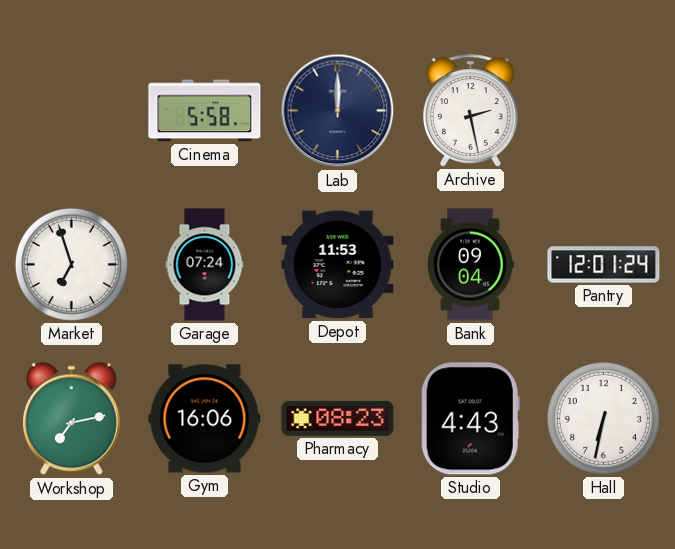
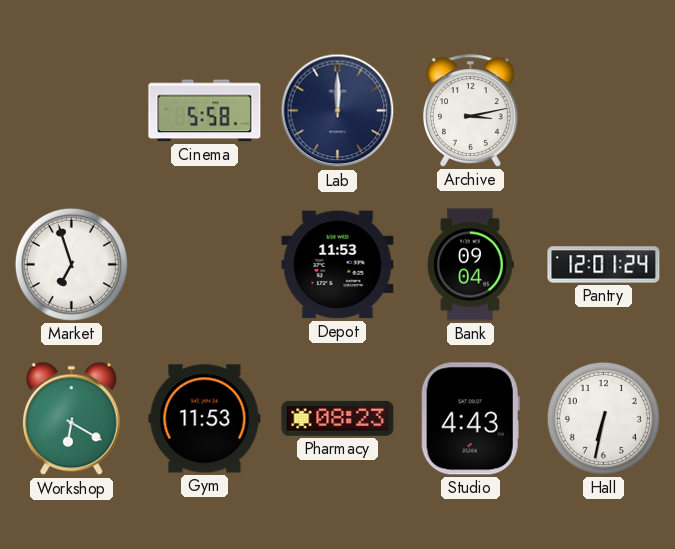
Archive: 2:28 -> 3:13
Garage: 07:24 -> none
Workshop: 7:13 -> 6:20
Gym: 16:06 -> 11:53
